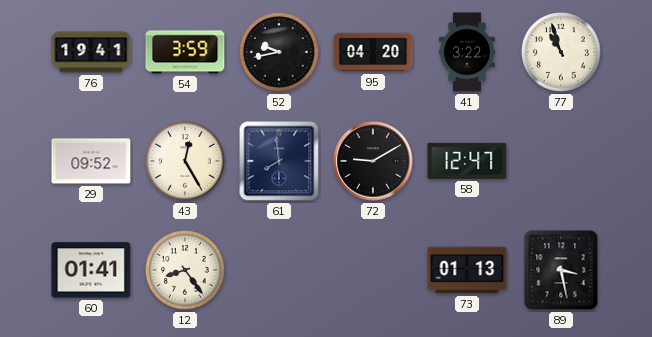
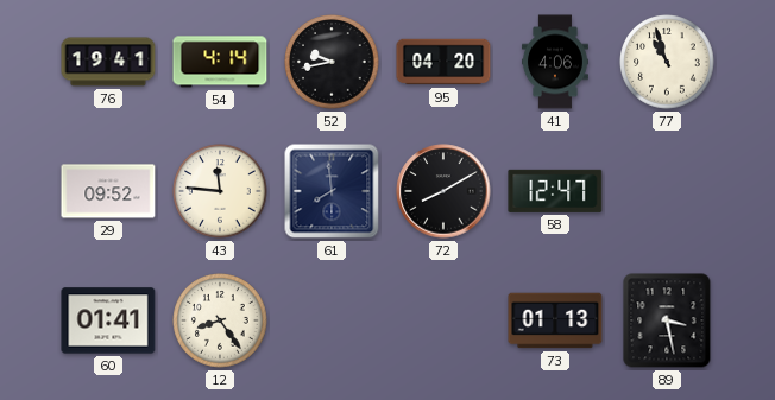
54: 3:59 -> 4:14
41: 3:22 -> 4:06
43: 12:25 -> 11:46
72: 9:10 -> 8:10
